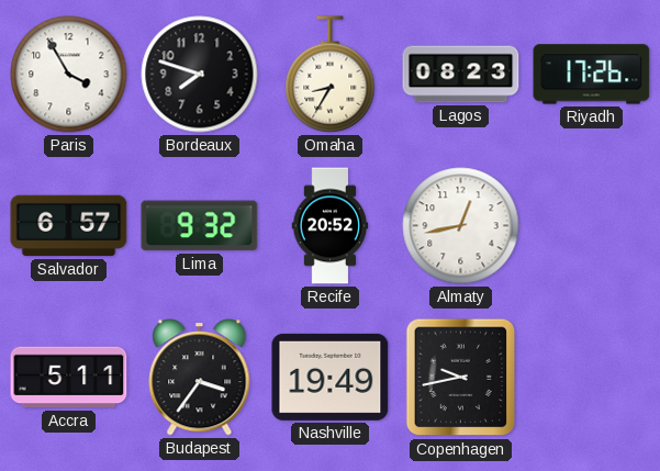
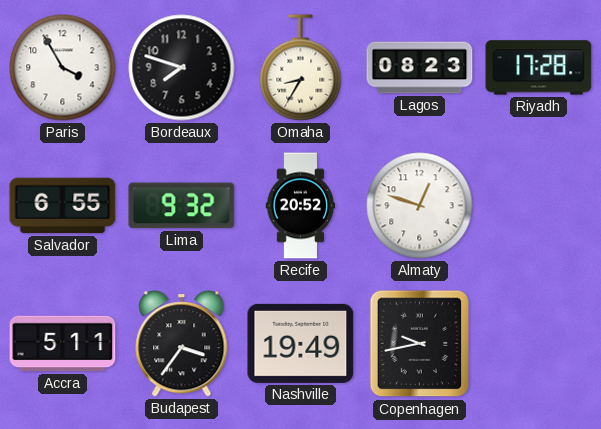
Riyadh: 17:26 -> 17:28
Salvador: 6:57 -> 6:55
Almaty: 12:43 -> 12:48
